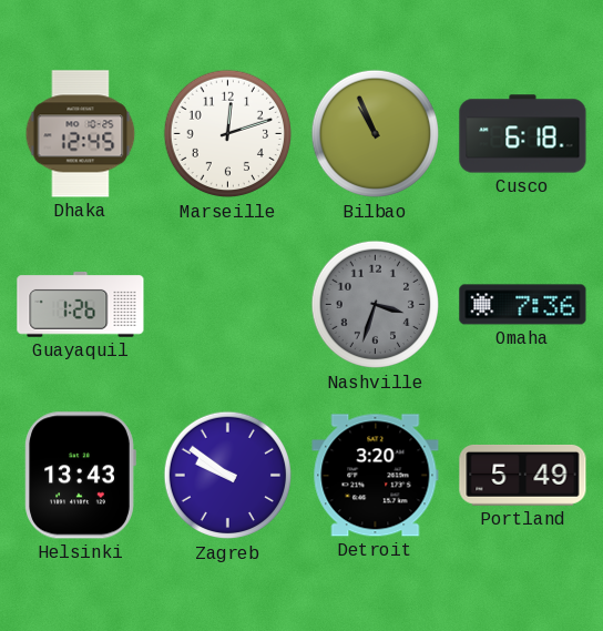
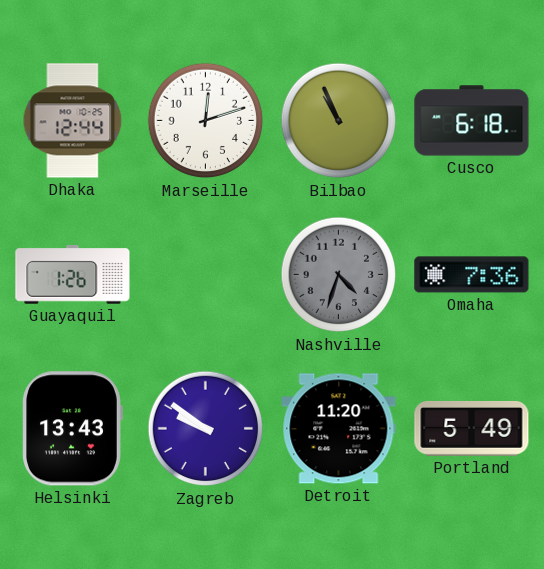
Dhaka: 12:45 -> 12:44
Nashville: 3:33 -> 4:33
Detroit: 3:20 -> 11:20
